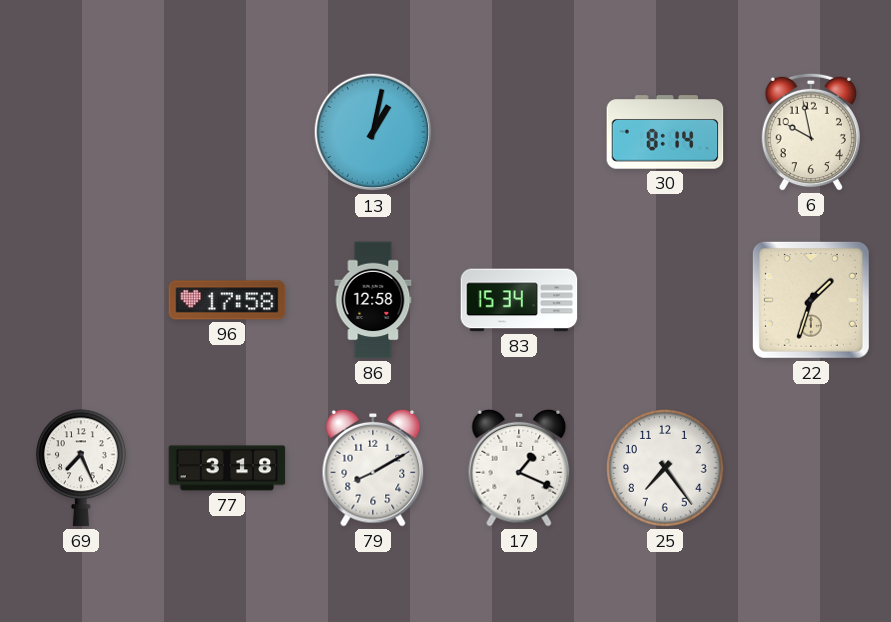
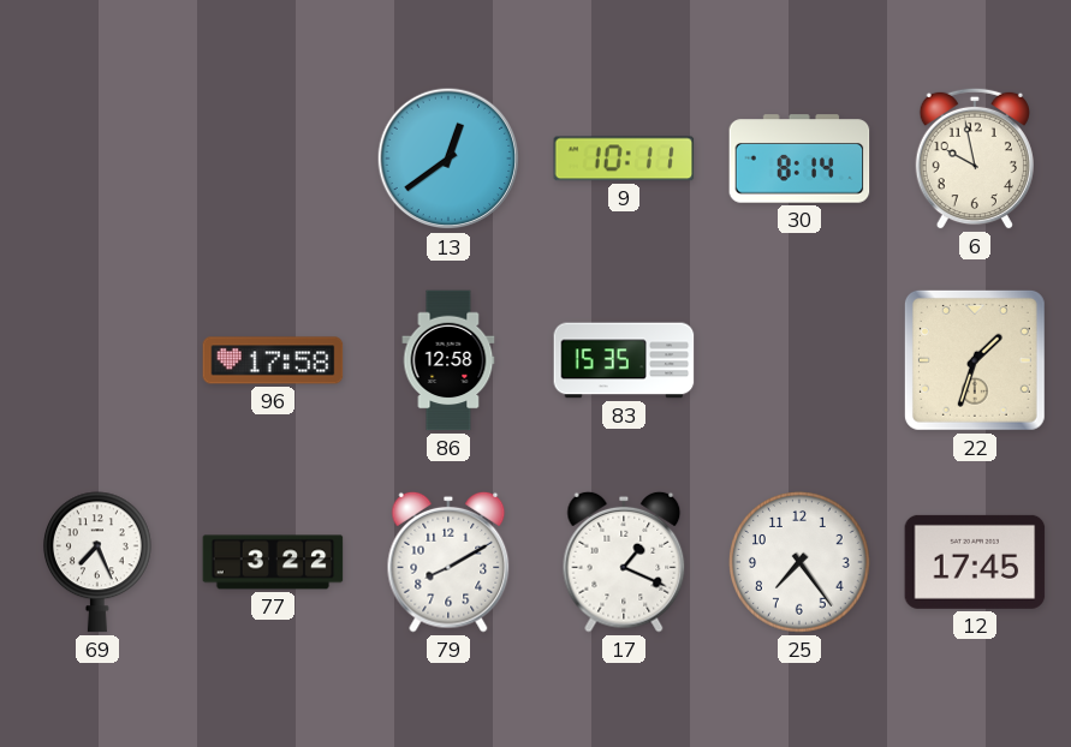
13: 1:02 -> 12:39
9: none -> 10:11
83: 15:34 -> 15:35
77: 3:18 -> 3:22
12: none -> 17:45
